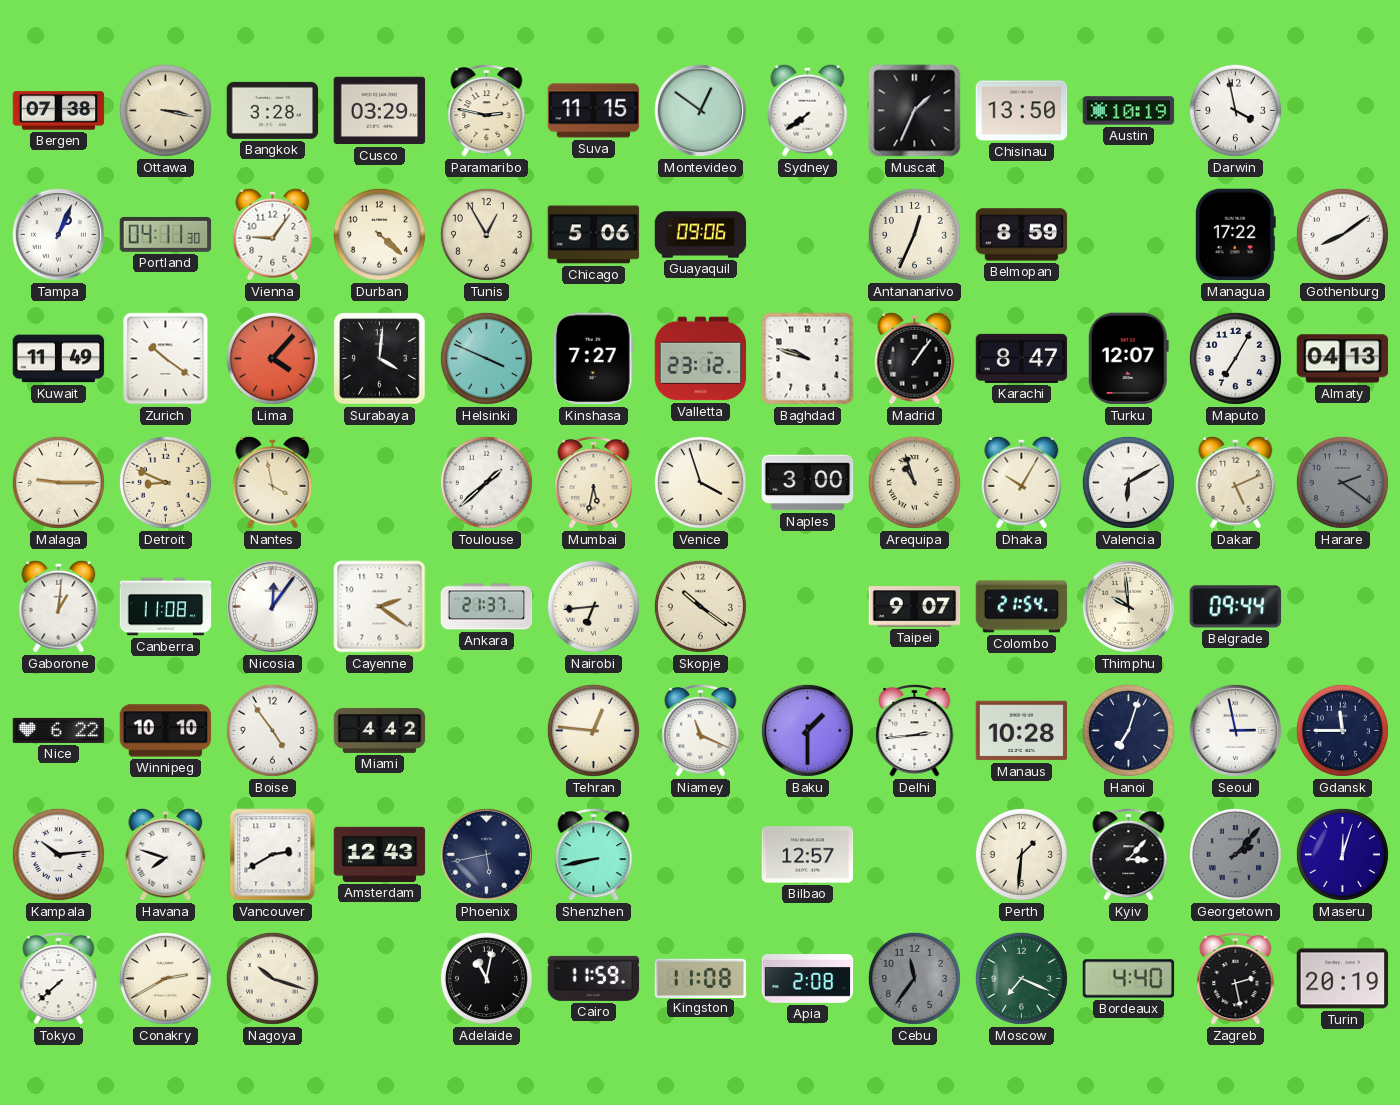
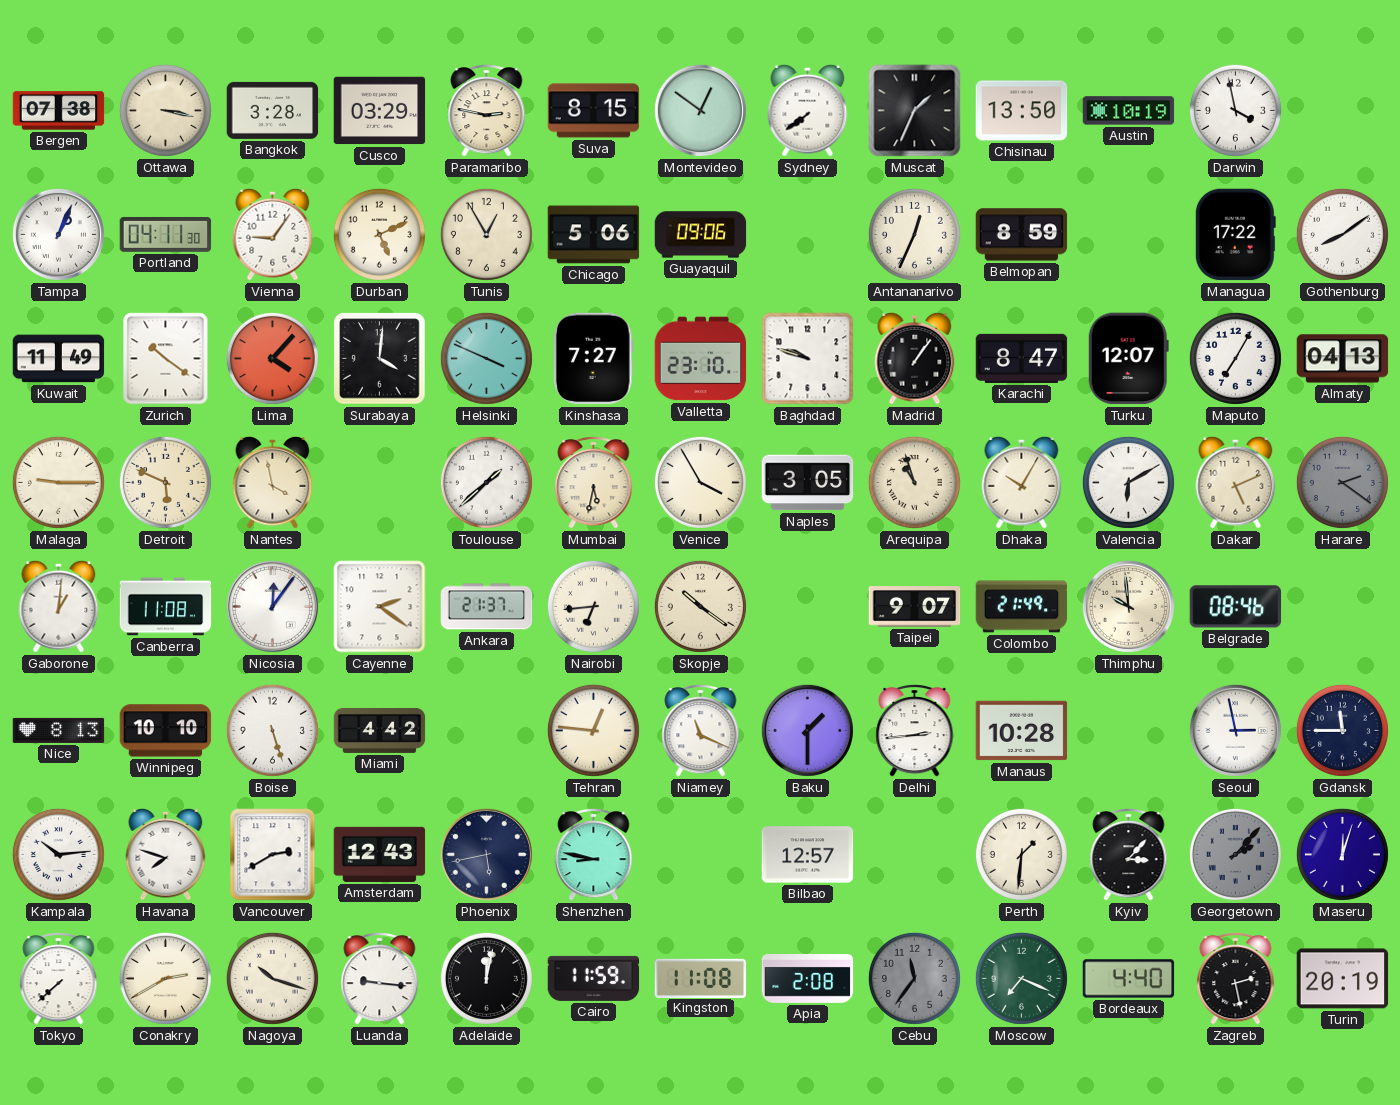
Suva: 11:15 -> 8:15
Durban: 4:22 -> 5:11
Valletta: 23:12 -> 23:10
Detroit: 8:49 -> 5:49
Venice: 3:57 -> 3:55
Naples: 3:00 -> 3:05
Colombo: 21:54 -> 21:49
Belgrade: 09:44 -> 08:46
Nice: 6:22 -> 8:13
Boise: 4:54 -> 5:27
Hanoi: 7:03 -> none
Shenzhen: 8:43 -> 8:47
Luanda: none -> 9:16
Adelaide: 11:02 -> 12:02
